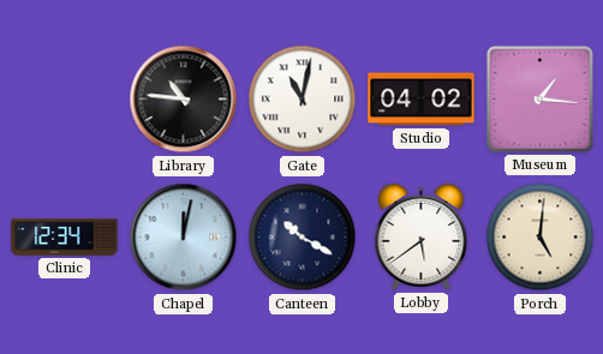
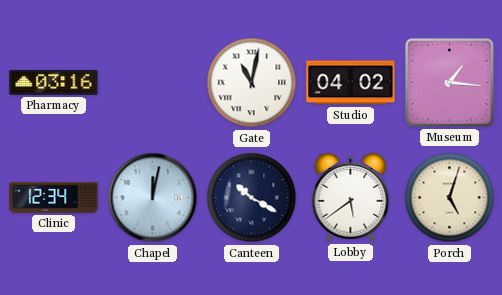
Pharmacy: none -> 03:16
Library: 10:46 -> none
Porch: 5:01 -> 5:03
